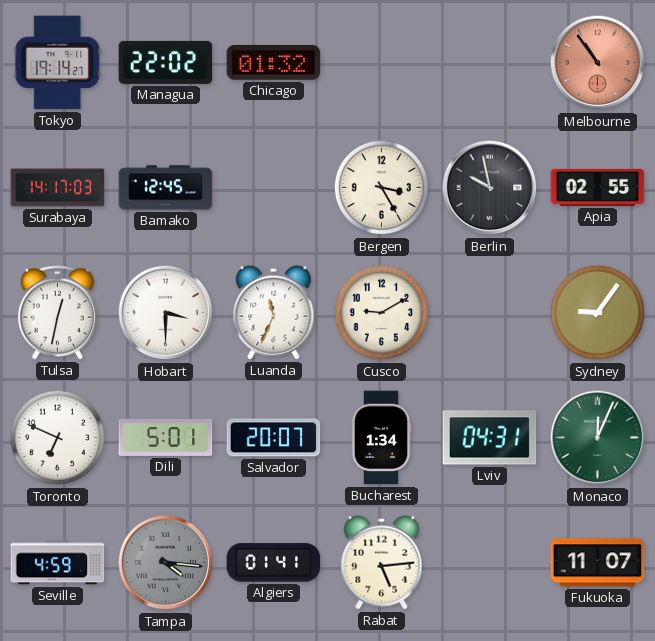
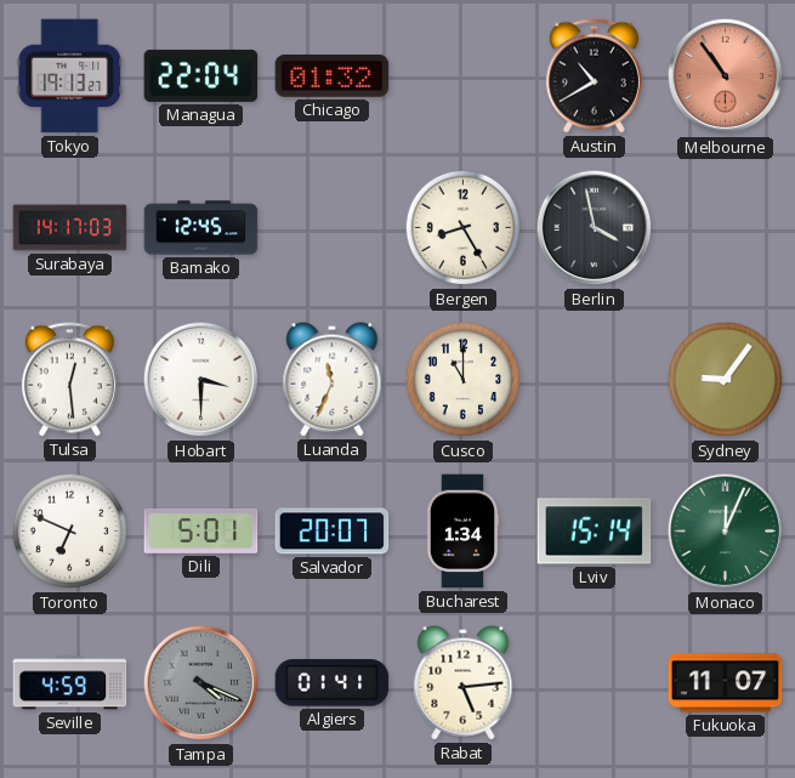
Tokyo: 19:14 -> 19:13
Managua: 22:02 -> 22:04
Austin: none -> 10:40
Bergen: 3:25 -> 8:25
Berlin: 9:58 -> 3:58
Apia: 02:55 -> none
Tulsa: 12:32 -> 12:29
Cusco: 9:10 -> 11:00
Lviv: 04:31 -> 15:14
Tampa: 4:16 -> 4:19
